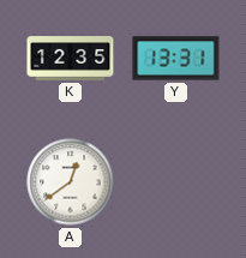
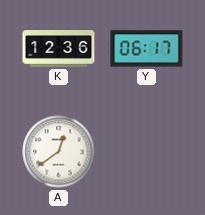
K: 12:35 -> 12:36
Y: 13:31 -> 06:17
